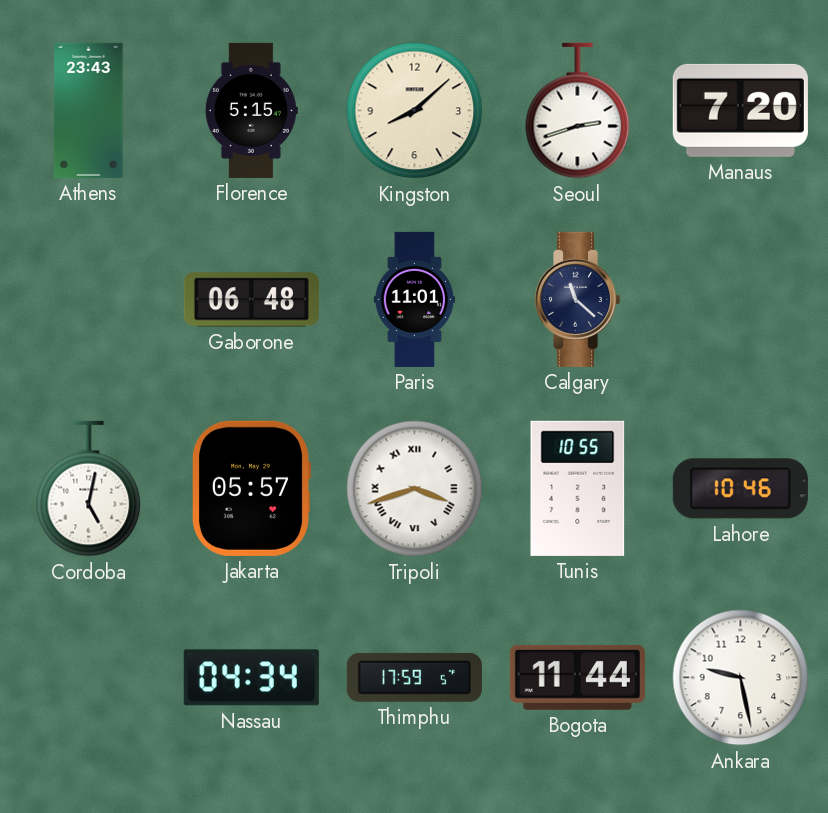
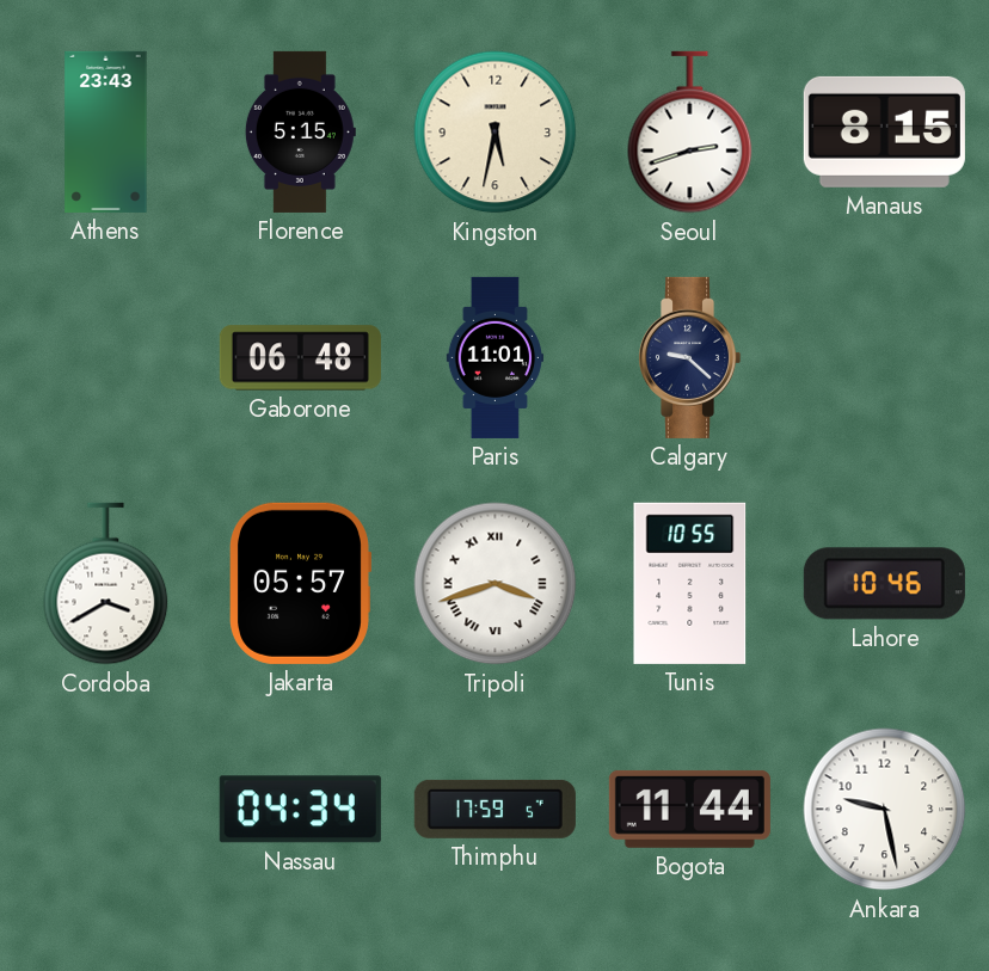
Kingston: 8:08 -> 5:32
Manaus: 7:20 -> 8:15
Calgary: 11:22 -> 9:22
Cordoba: 5:02 -> 3:40
